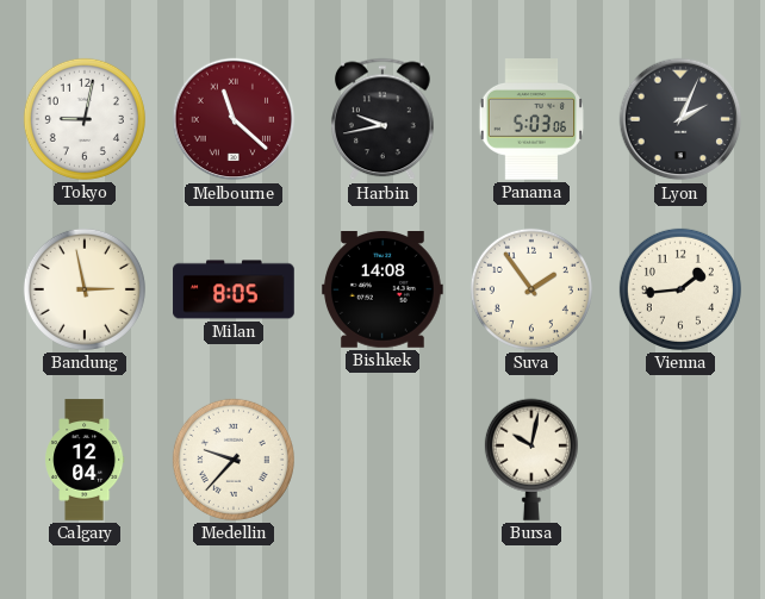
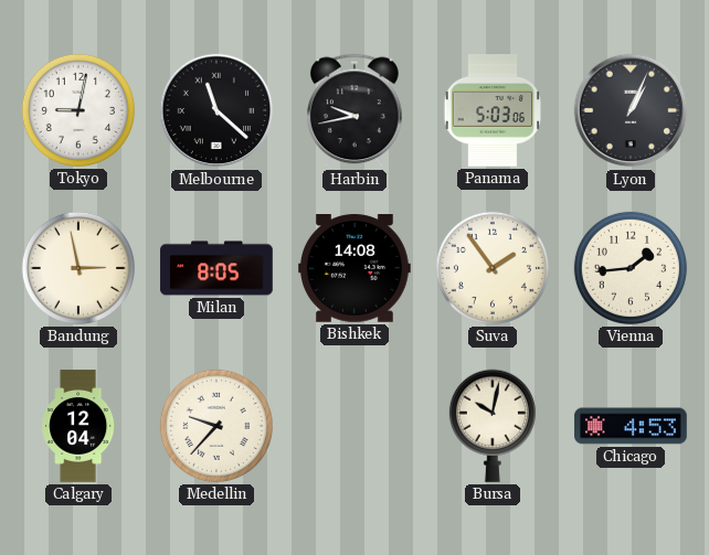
Melbourne dial: burgundy -> black
Lyon: 2:04 -> 1:04
Chicago: none -> 4:53
